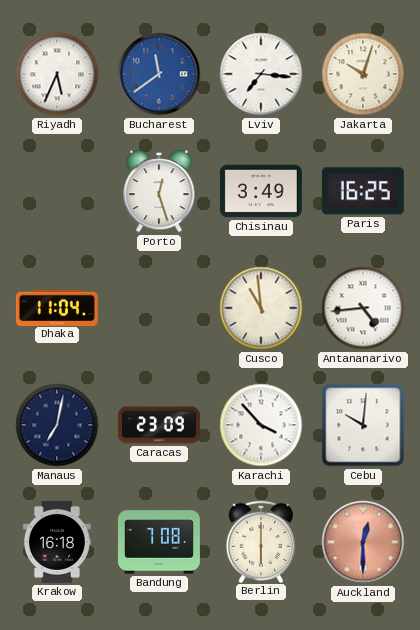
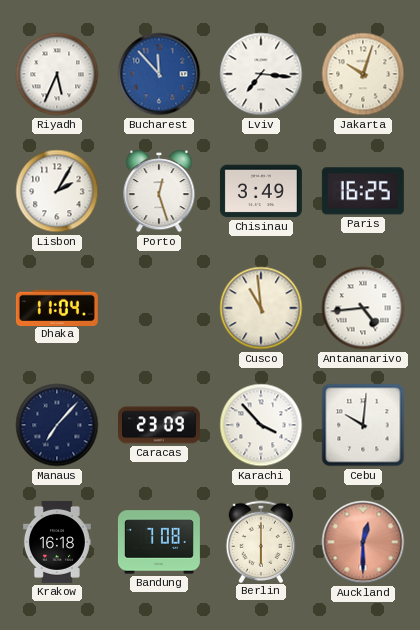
Bucharest: 11:39 -> 11:53
Lisbon: none -> 2:05
Manaus: 7:02 -> 7:07
